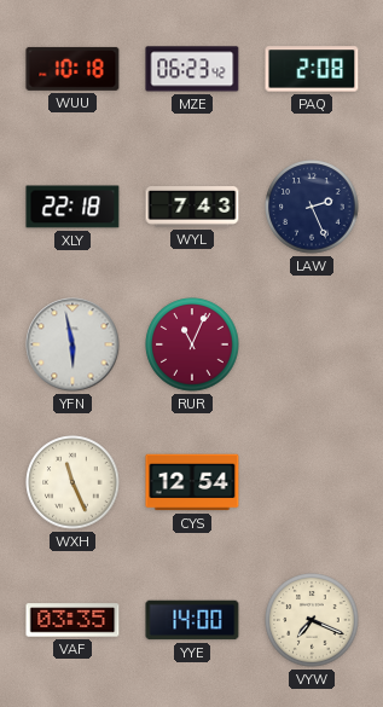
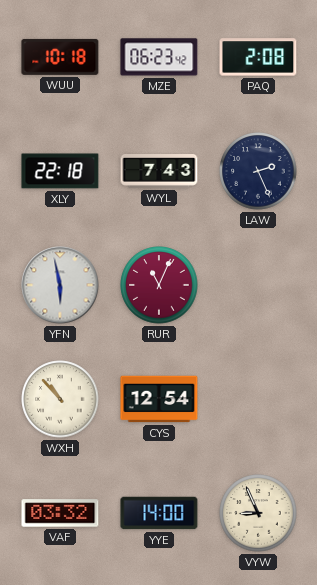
WXH: 11:26 -> 10:53
VAF: 03:35 -> 03:32
VYW: 7:19 -> 8:56
